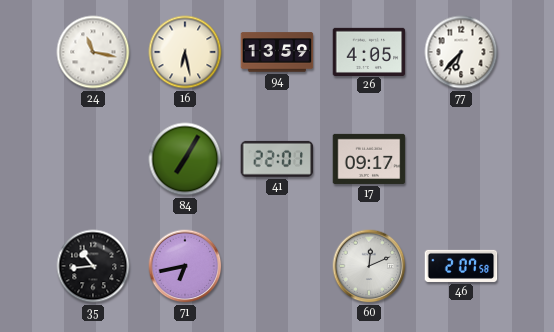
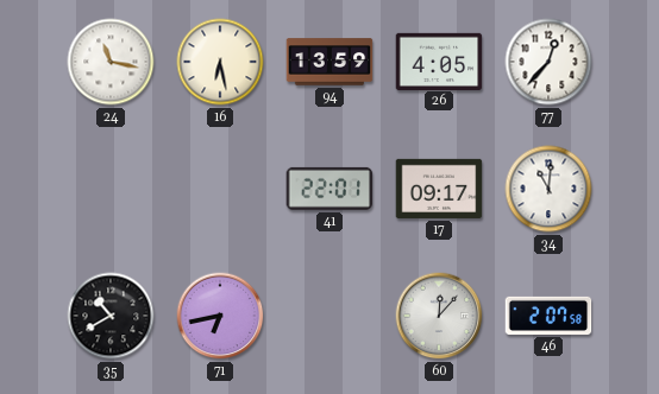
77: 6:37 -> 12:37
84: 7:05 -> none
34: none -> 11:01
35: 10:44 -> 10:40
60: 12:11 -> 12:07
